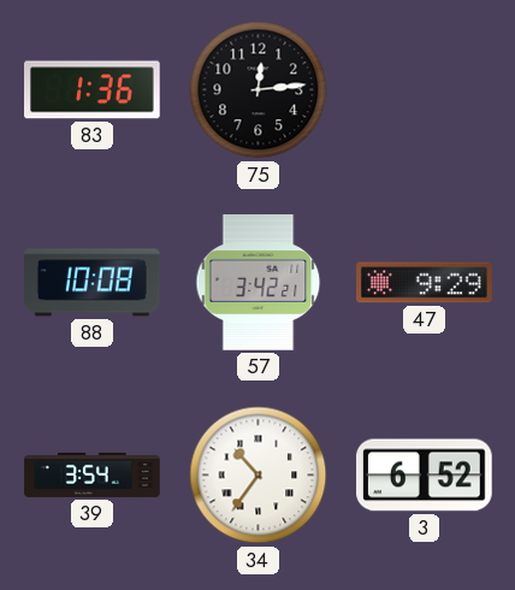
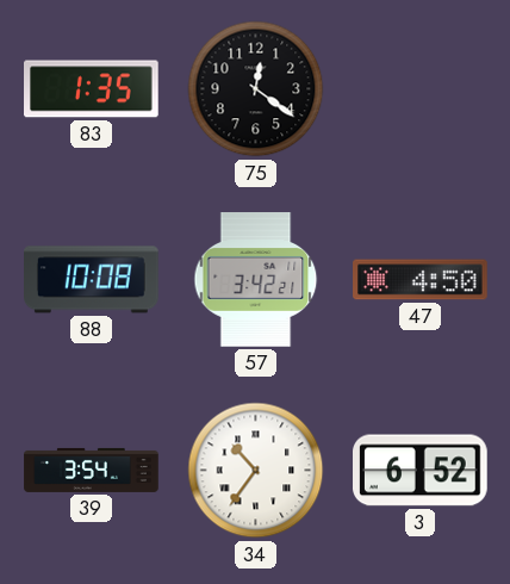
83: 1:36 -> 1:35
75: 12:14 -> 12:21
47: 9:29 -> 4:50
